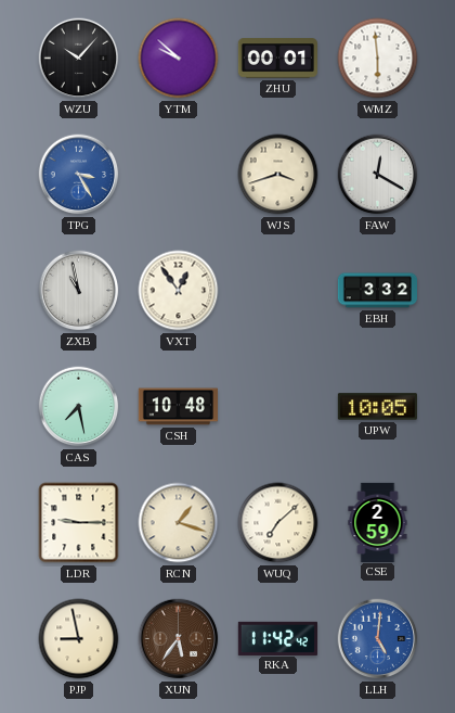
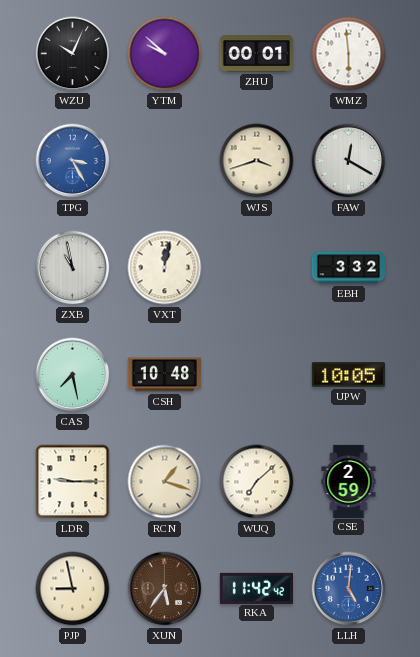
WZU: 10:07 -> 10:04
VXT: 12:54 -> 12:02
